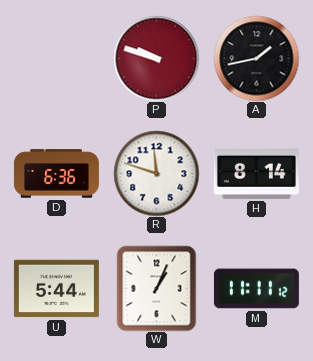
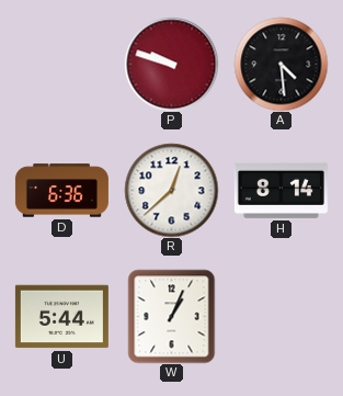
A: 1:43 -> 4:29
R: 11:48 -> 12:38
M: 11:11 -> none
